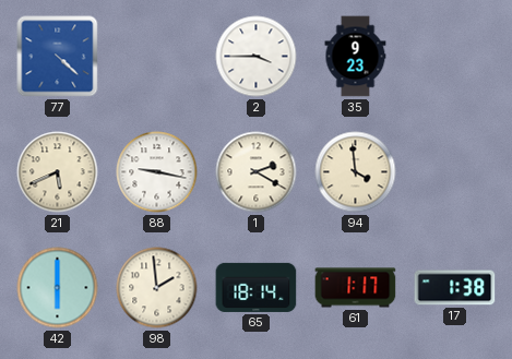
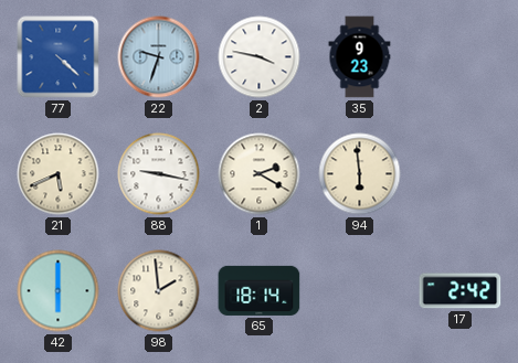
22: none -> 9:33
2: 3:45 -> 3:47
94: 3:59 -> 5:59
61: 1:17 -> none
17: 1:38 -> 2:42
